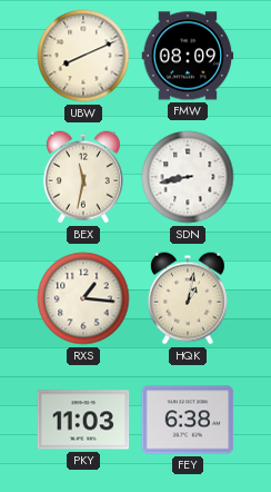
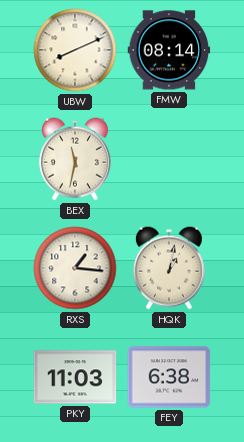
FMW: 08:09 -> 08:14
SDN: 8:43 -> none
